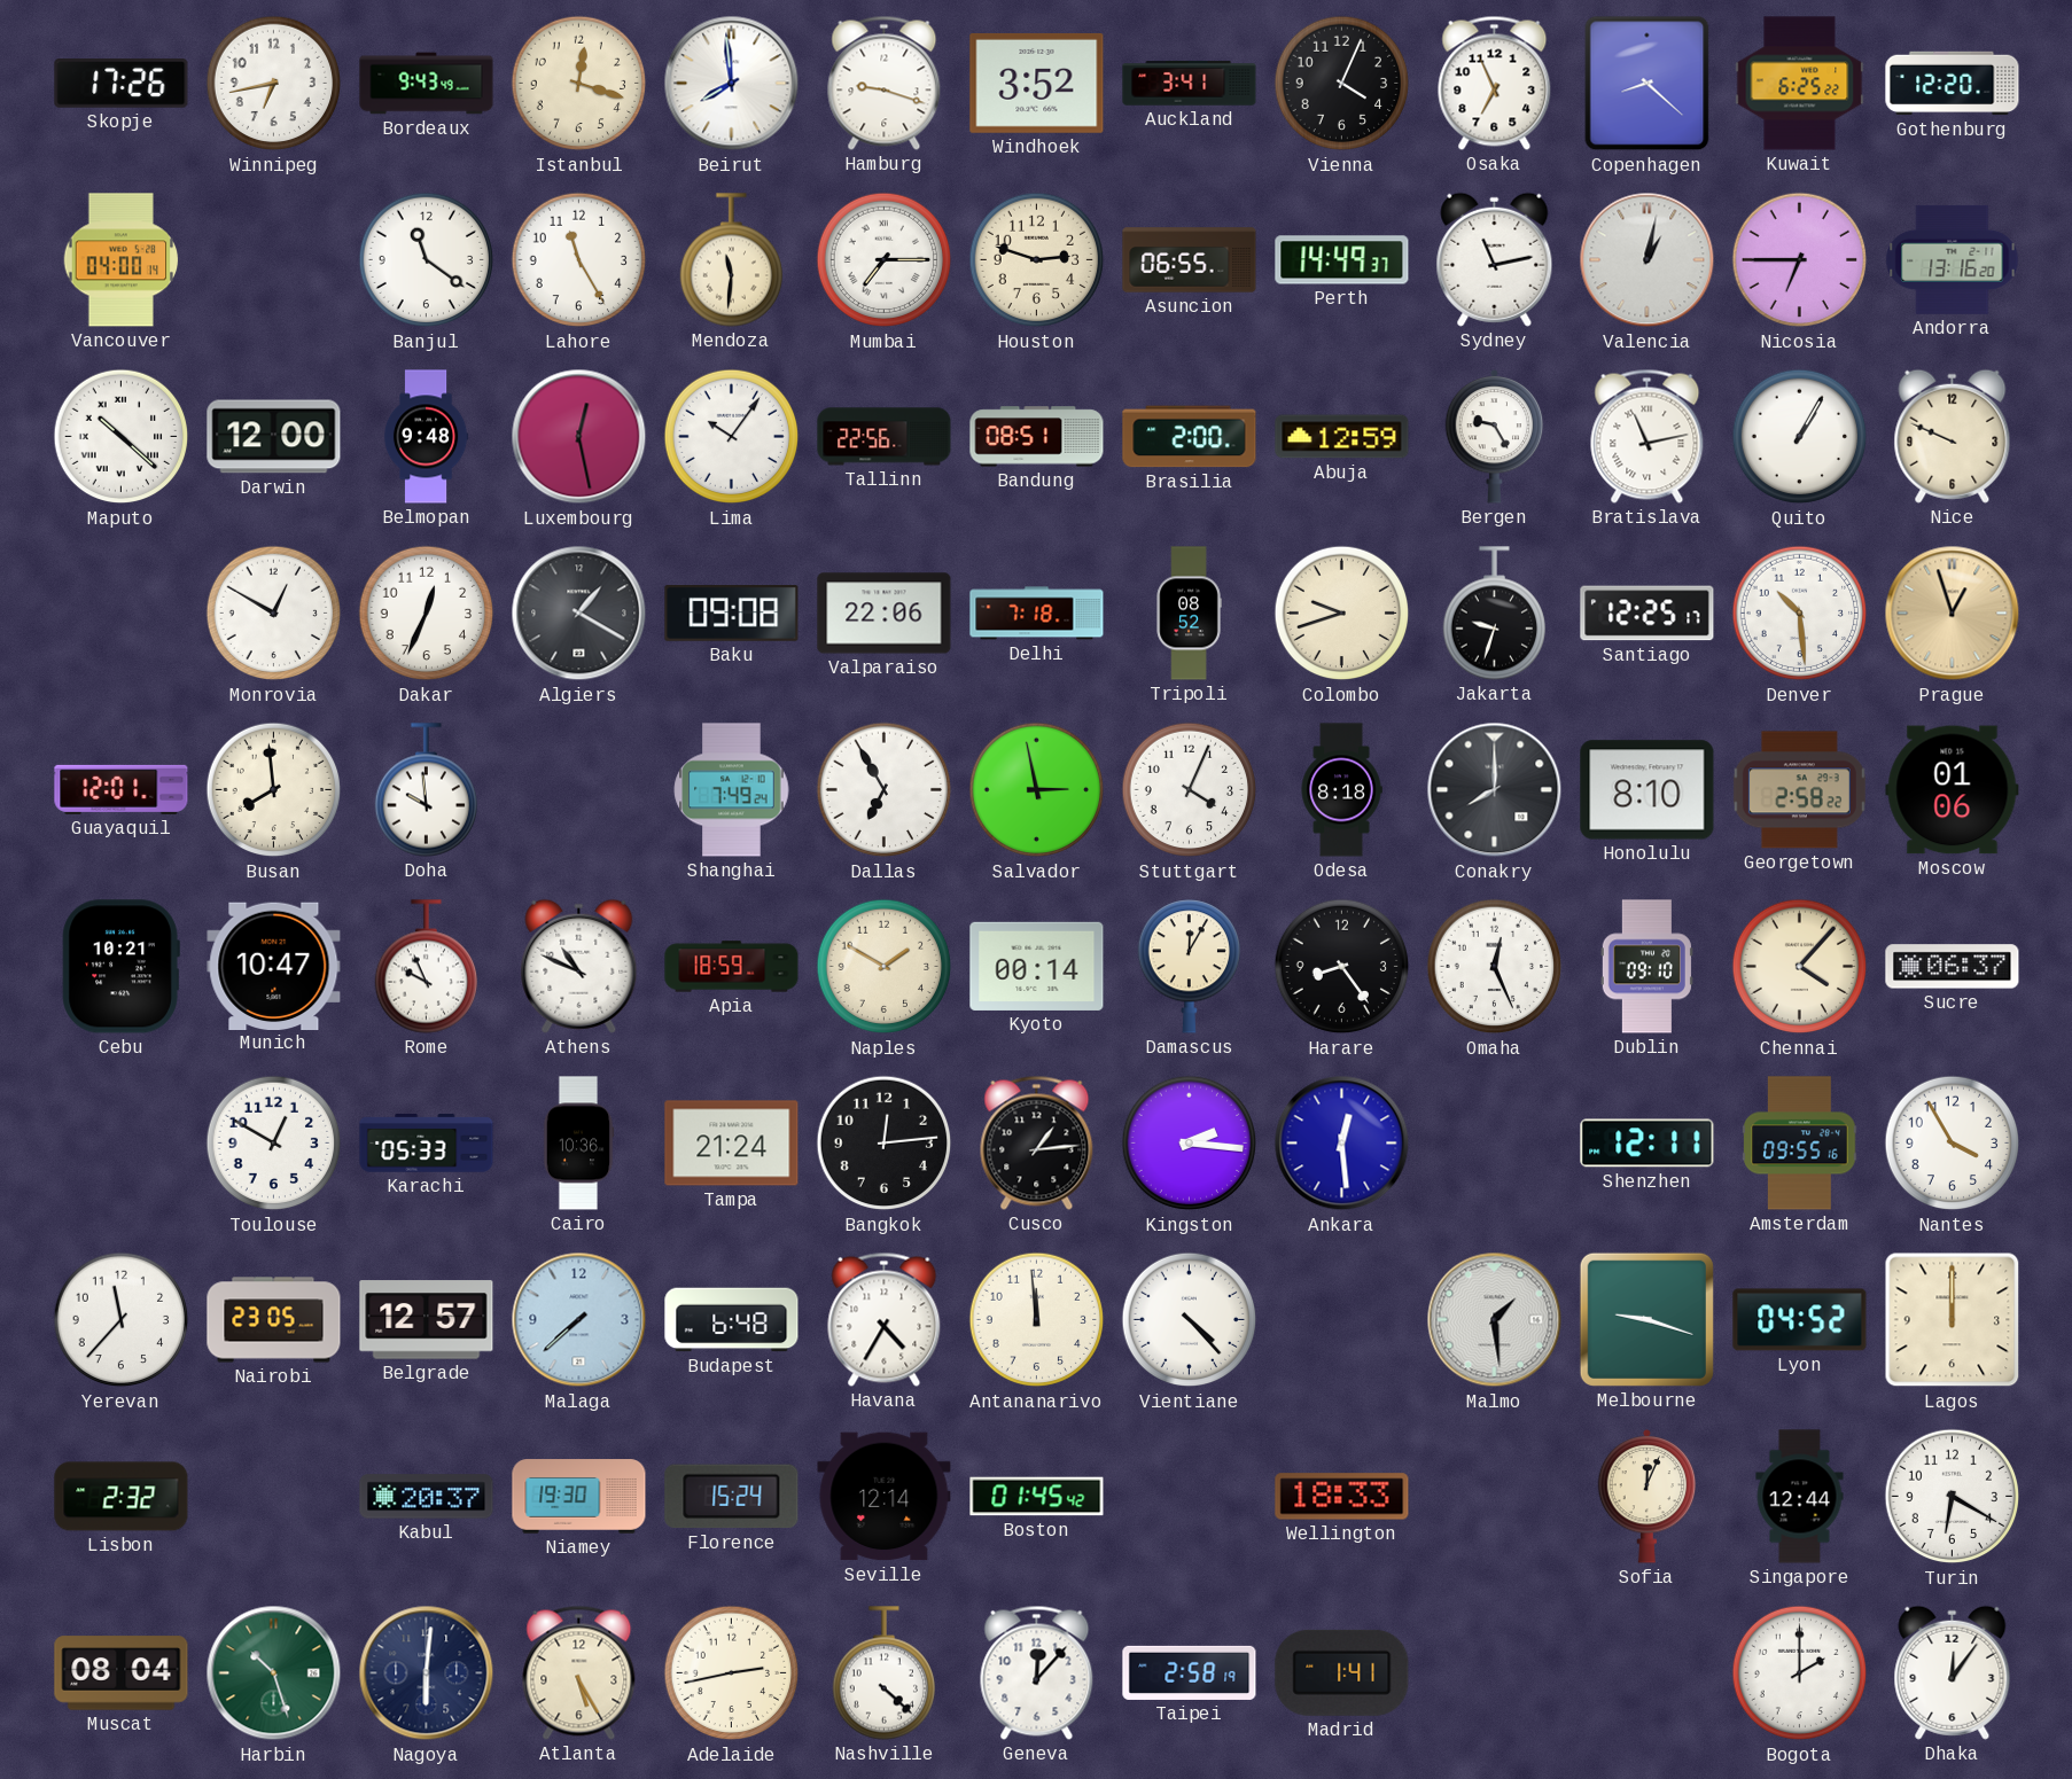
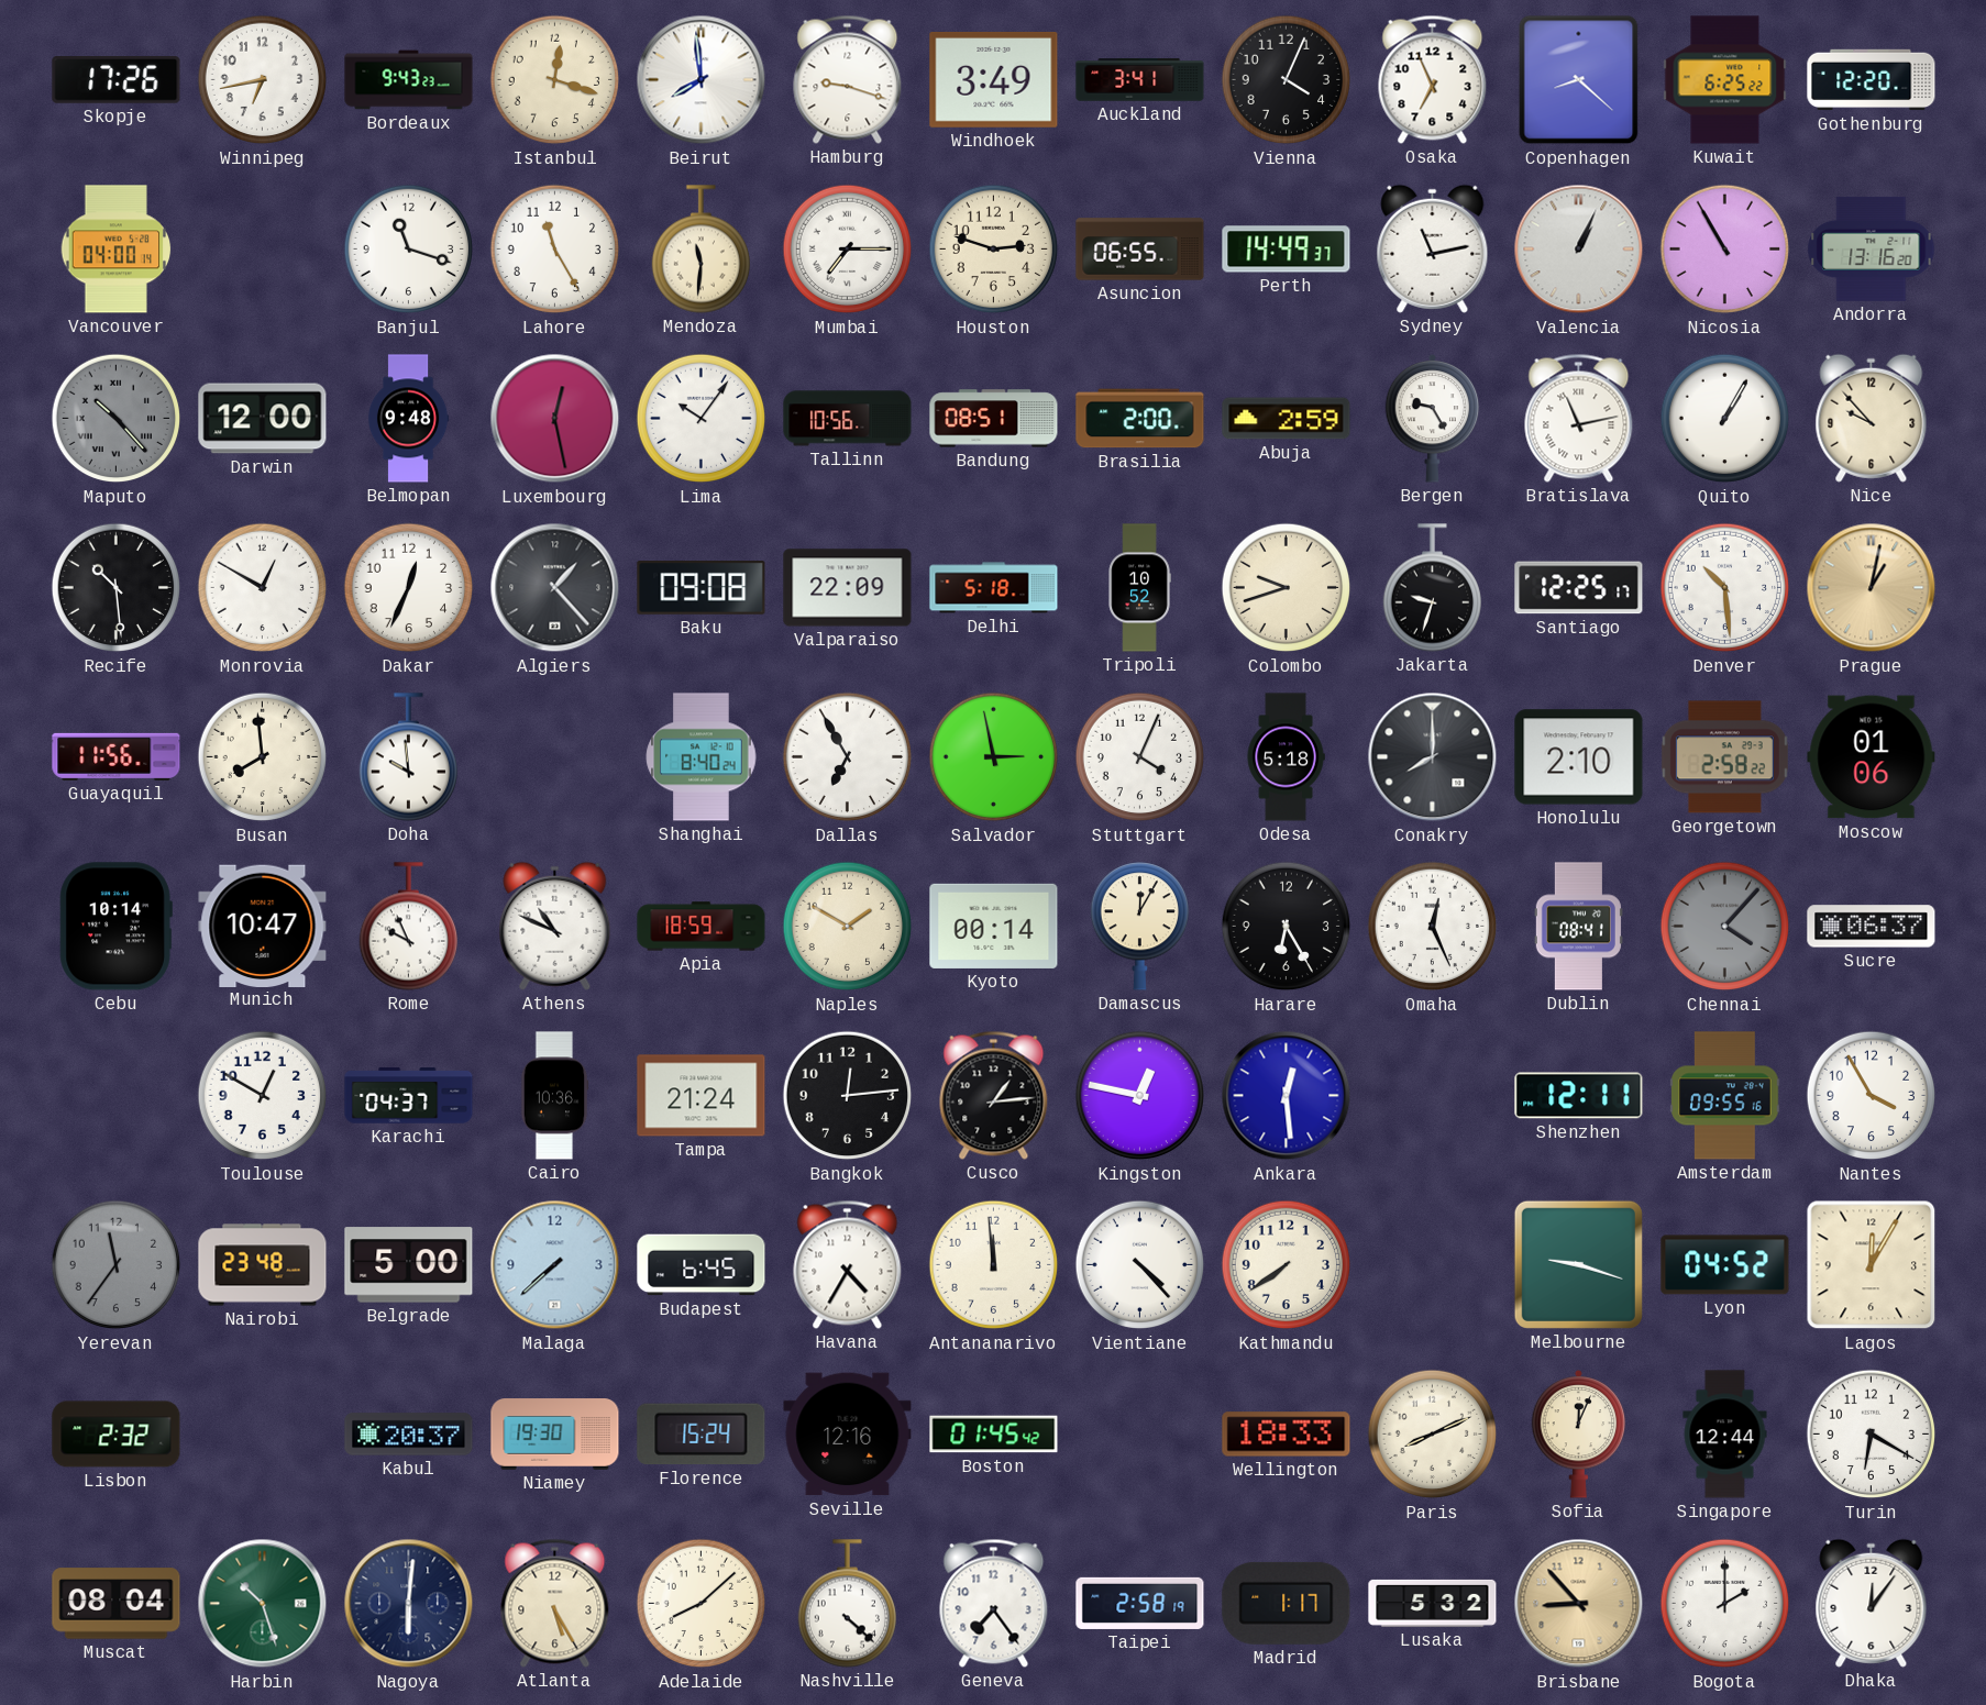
Bordeaux: 9:43:49 -> 9:43:23
Windhoek: 3:52 -> 3:49
Banjul: 11:21 -> 11:18
Valencia: 1:02 -> 1:04
Nicosia: 6:45 -> 10:55
Maputo: 10:22 -> 10:23
Maputo dial: white -> grey
Tallinn: 22:56 -> 10:56
Abuja: 12:59 -> 2:59
Nice: 9:49 -> 9:53
Recife: none -> 10:29
Algiers: 1:20 -> 1:23
Valparaiso: 22:06 -> 22:09
Delhi: 7:18 -> 5:18
Tripoli: 08:52 -> 10:52
Prague: 12:57 -> 1:02
Guayaquil: 12:01 -> 11:56
Shanghai: 7:49 -> 8:40
Odesa: 8:18 -> 5:18
Honolulu: 8:10 -> 2:10
Cebu: 10:21 -> 10:14
Harare: 8:24 -> 6:25
Dublin: 09:10 -> 08:41
Chennai dial: cream -> grey
Karachi: 05:33 -> 04:37
Kingston: 2:16 -> 12:47
Yerevan: 11:37 -> 11:36
Yerevan dial: white -> grey
Nairobi: 23:05 -> 23:48
Belgrade: 12:57 -> 5:00
Budapest: 6:48 -> 6:45
Kathmandu: none -> 7:39
Malmo: 1:29 -> none
Lagos: 12:00 -> 12:05
Seville: 12:14 -> 12:16
Paris: none -> 8:11
Adelaide: 2:43 -> 8:08
Geneva: 12:07 -> 7:24
Madrid: 1:41 -> 1:17
Lusaka: none -> 5:32
Brisbane: none -> 8:53
